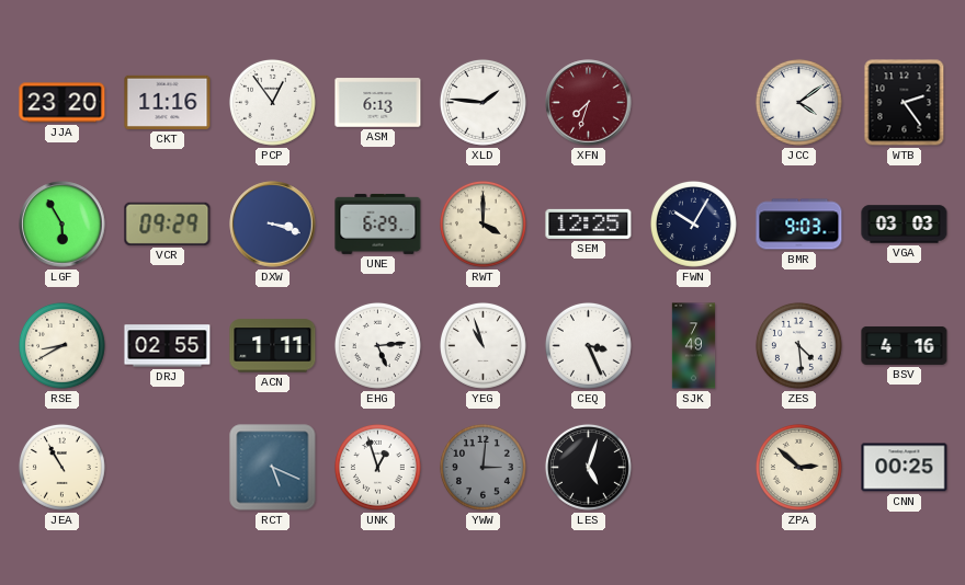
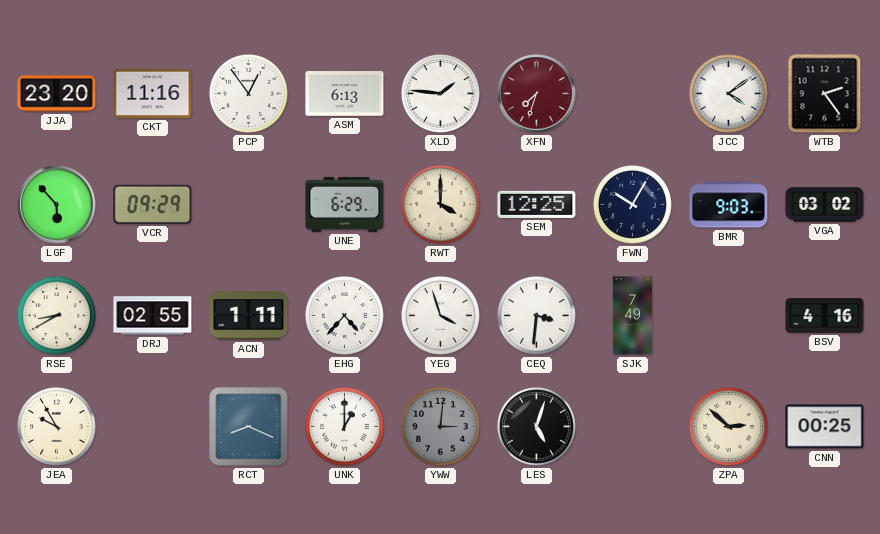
LGF: 5:55 -> 5:53
DXW: 3:18 -> none
VGA: 03:03 -> 03:02
EHG: 5:14 -> 4:37
YEG: 10:57 -> 3:57
CEQ: 3:26 -> 3:31
ZES: 4:29 -> none
JEA: 10:55 -> 9:55
RCT: 5:19 -> 8:19
UNK: 12:57 -> 1:00
